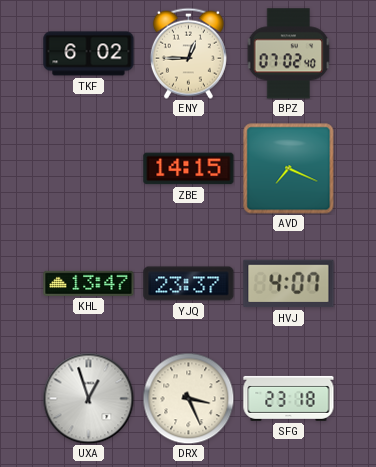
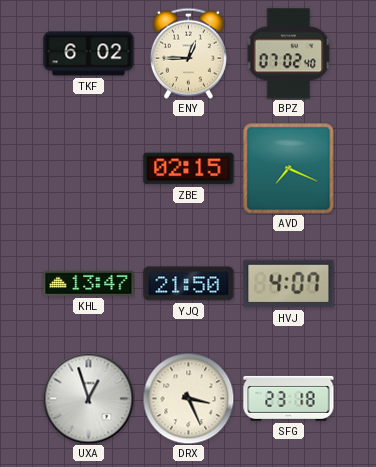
ZBE: 14:15 -> 02:15
YJQ: 23:37 -> 21:50
